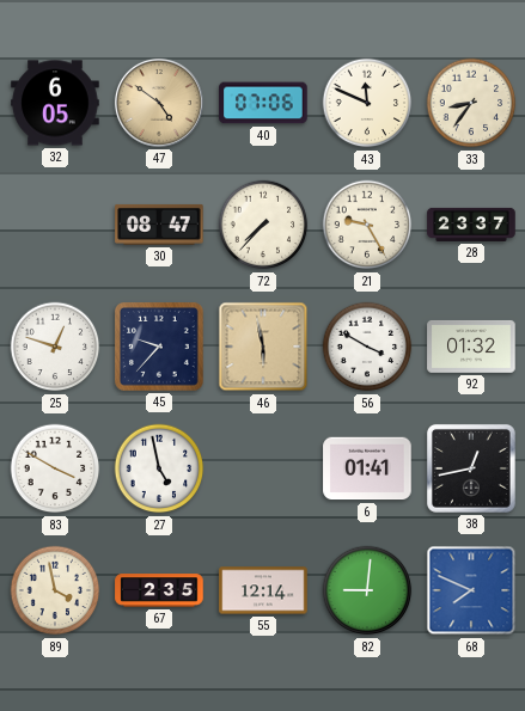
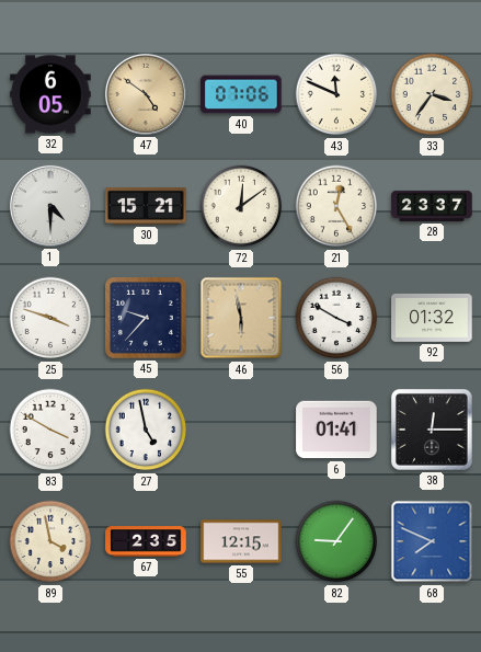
33: 8:36 -> 3:36
1: none -> 4:30
30: 08:47 -> 15:21
72: 7:37 -> 12:09
21: 9:25 -> 12:25
25: 12:48 -> 3:48
38: 12:43 -> 12:15
55: 12:14 -> 12:15
82: 9:01 -> 9:06
